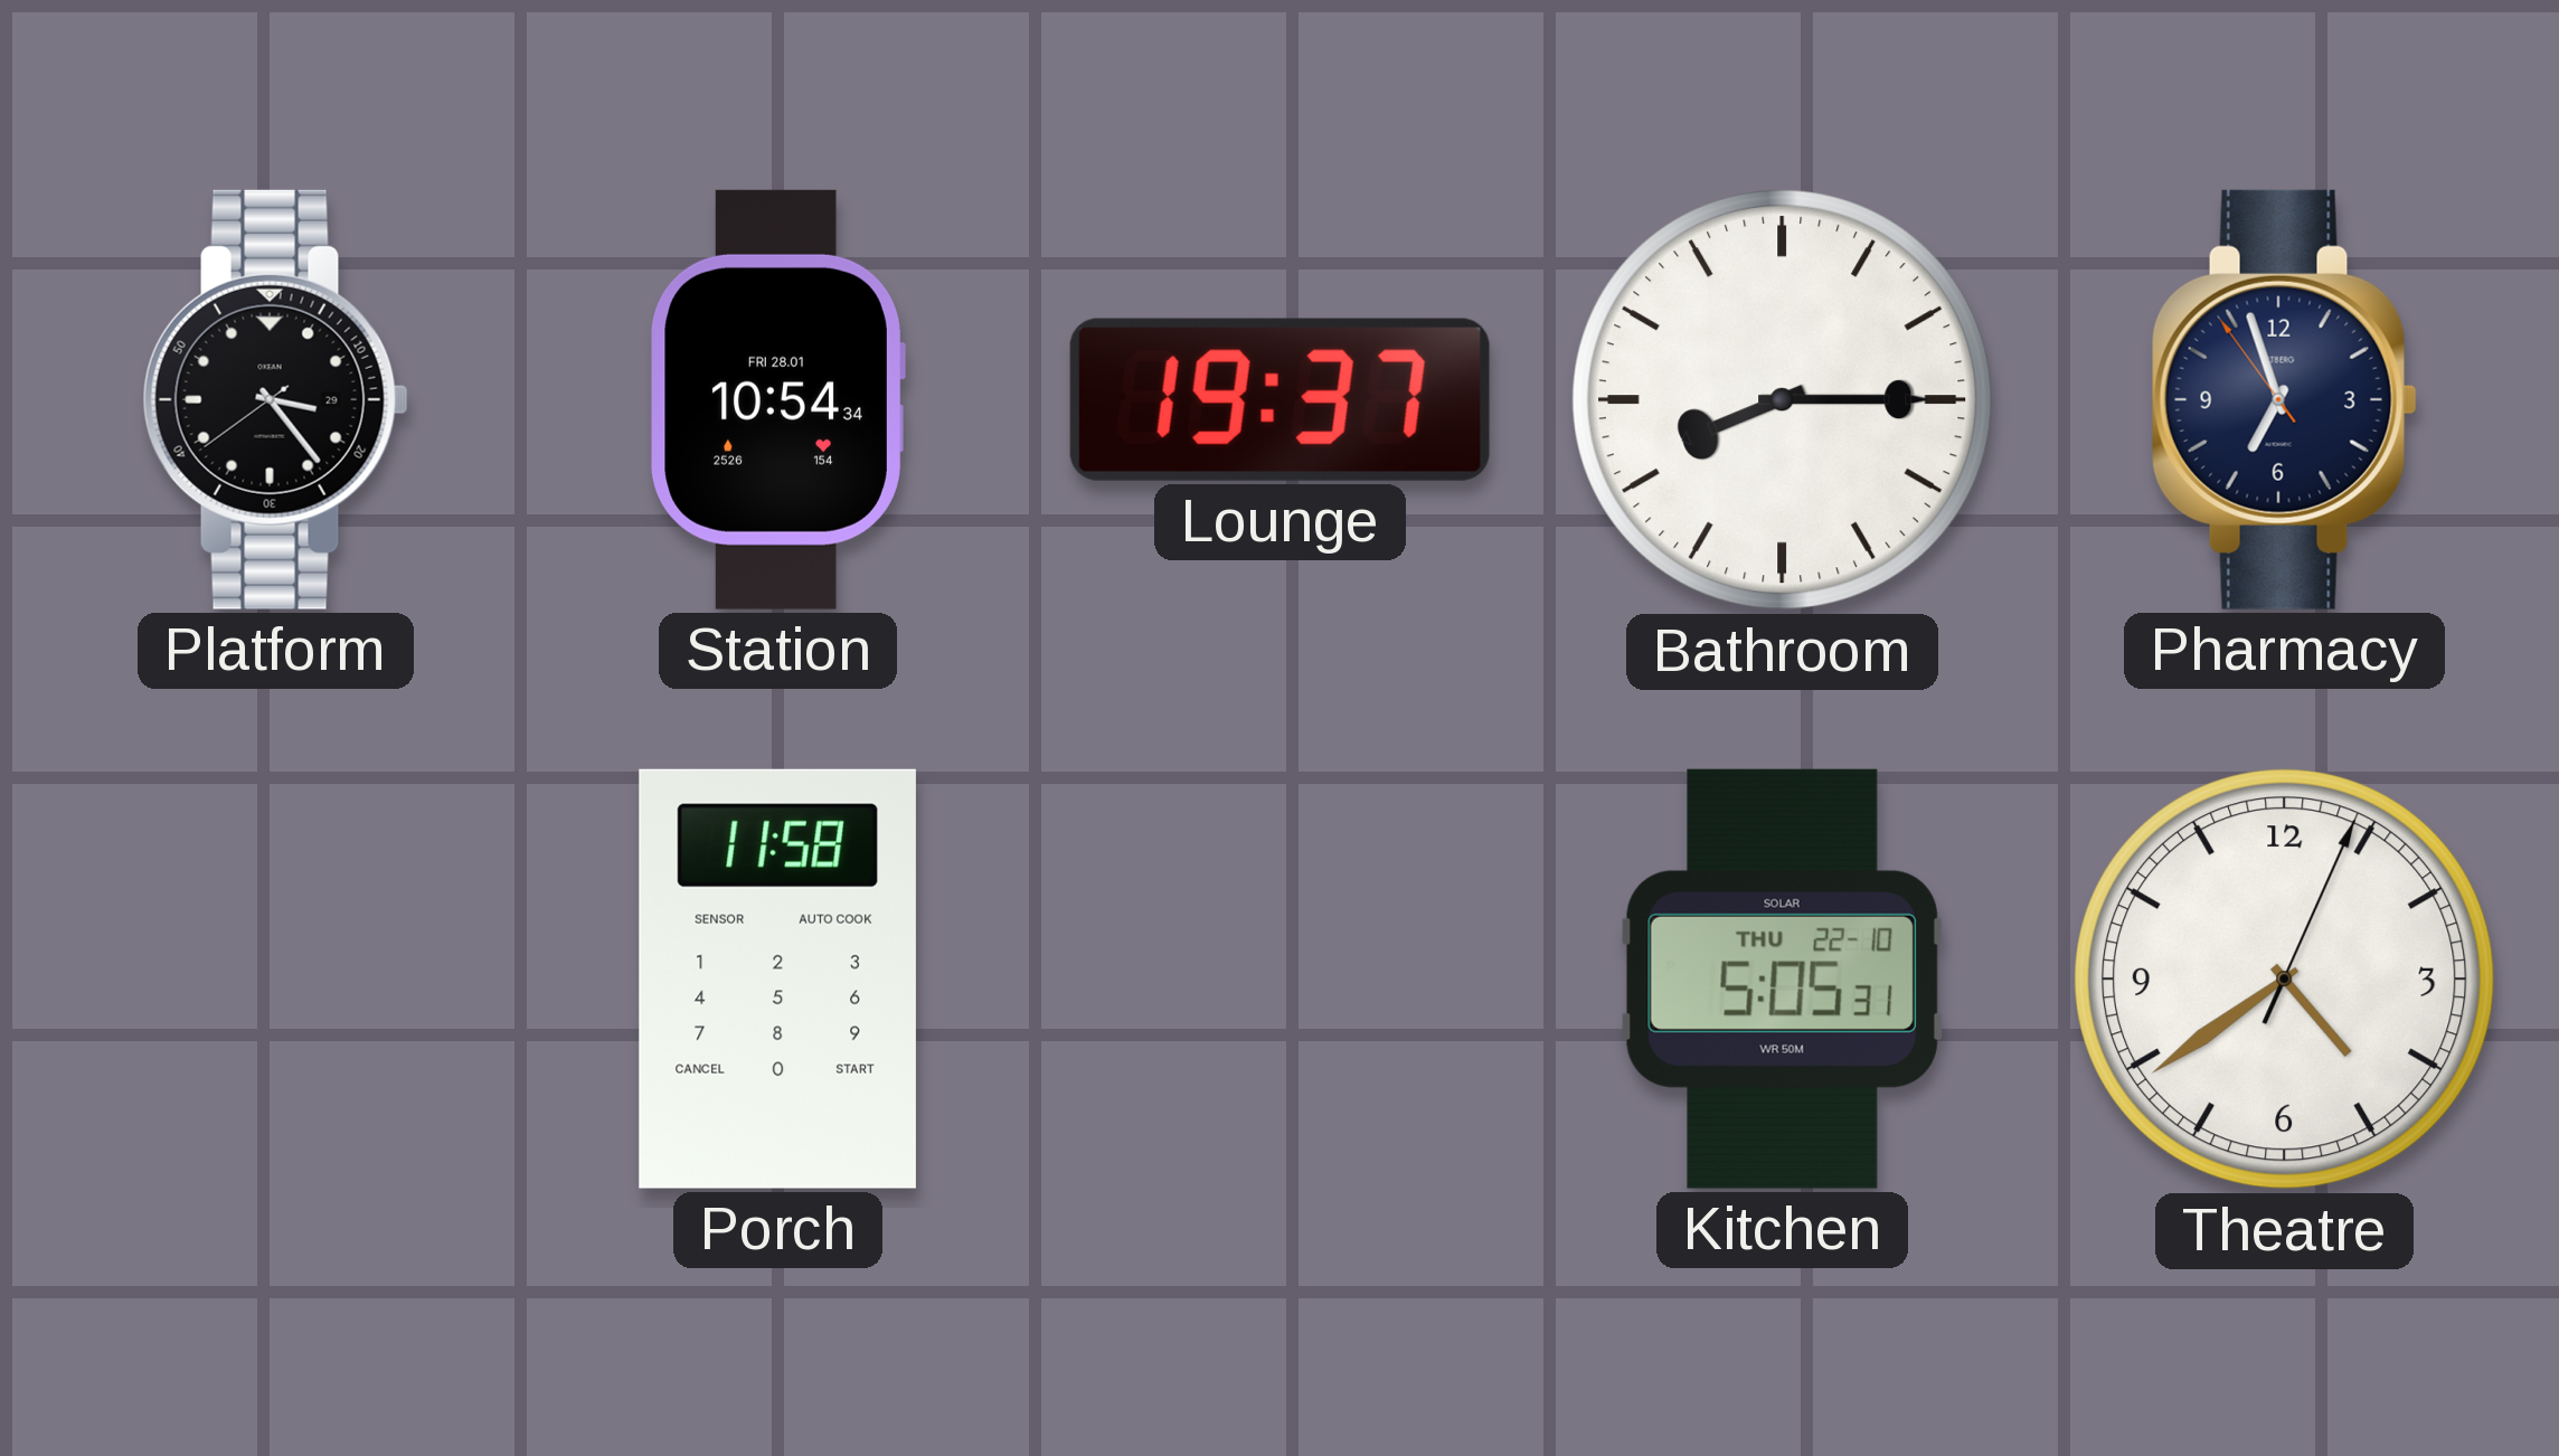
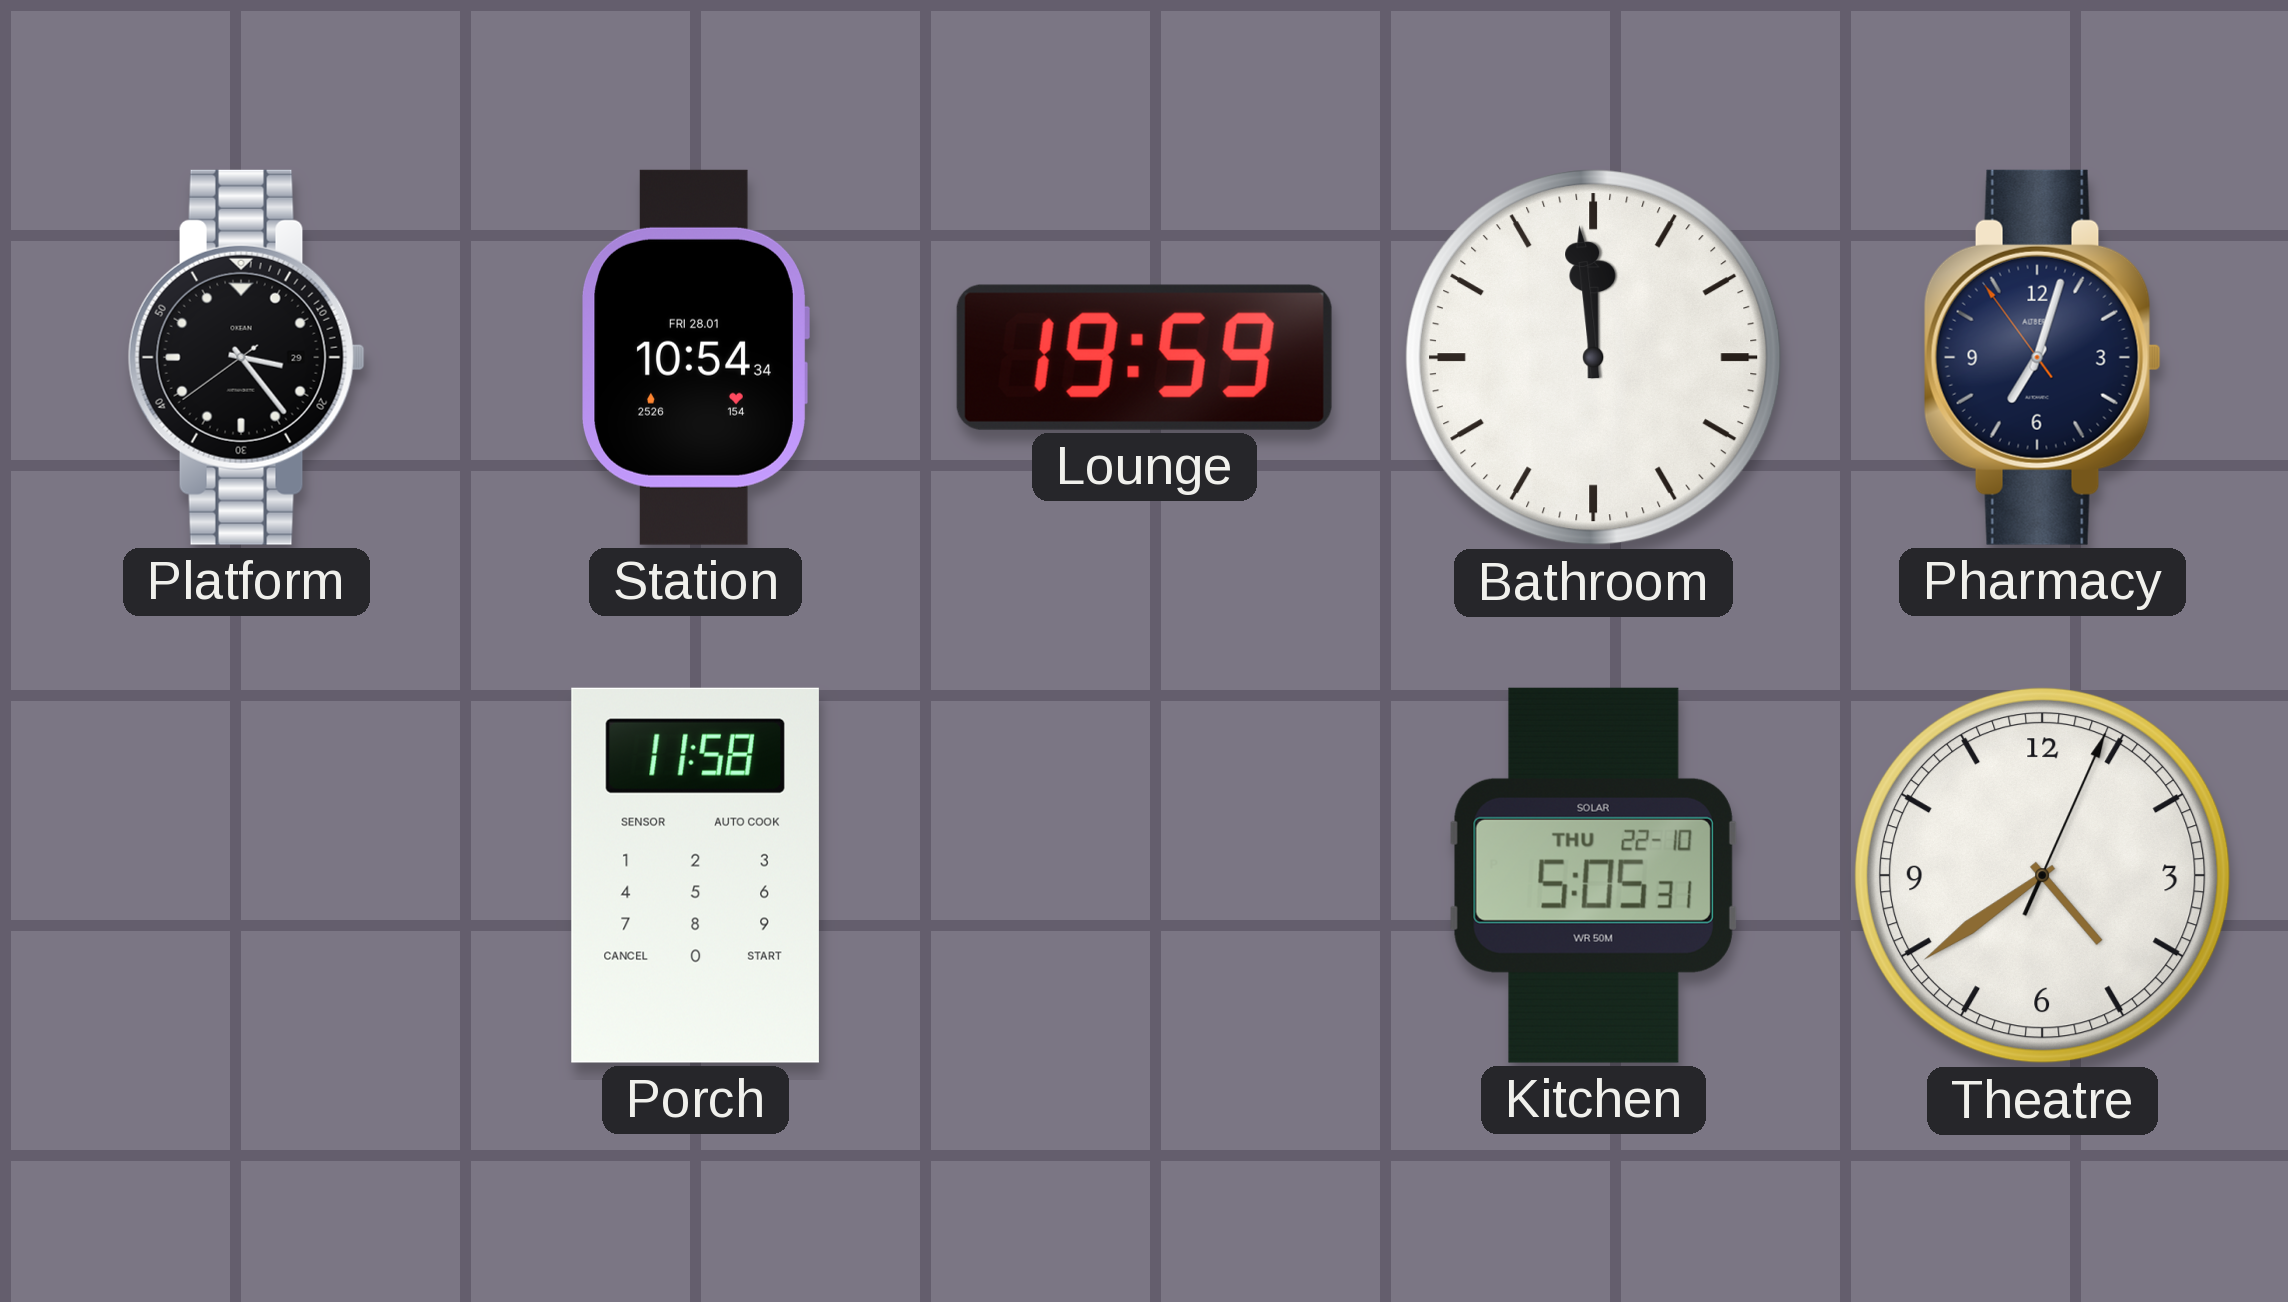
Lounge: 19:37 -> 19:59
Bathroom: 8:15 -> 11:59
Pharmacy: 6:56 -> 7:02
